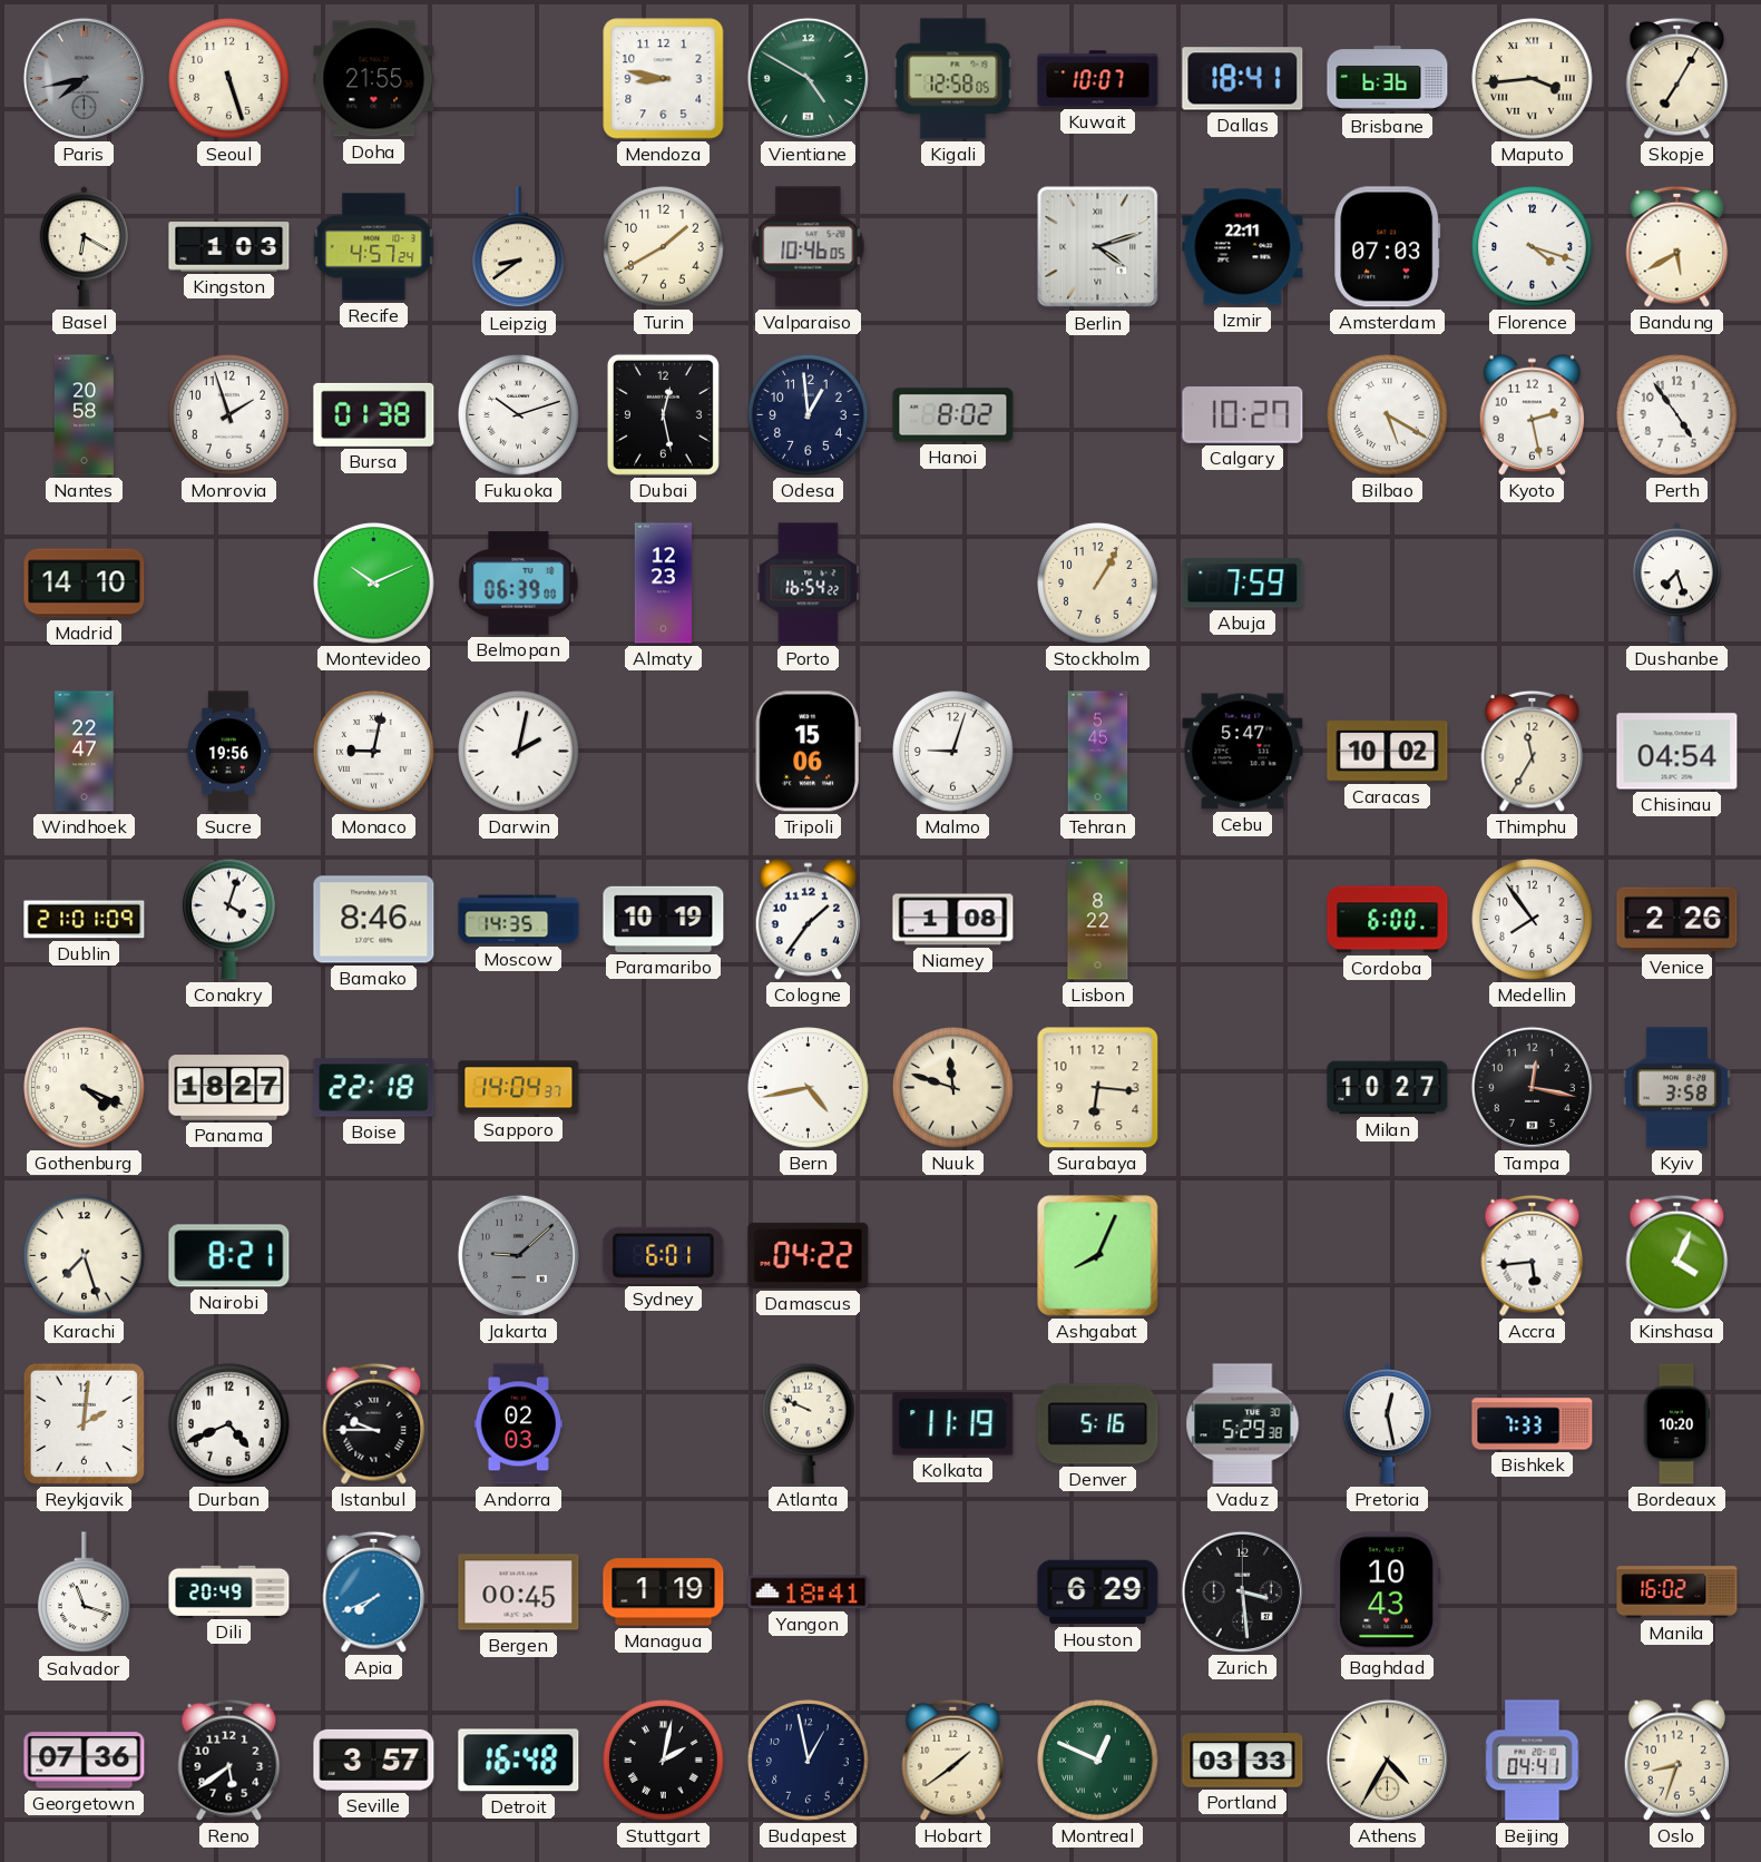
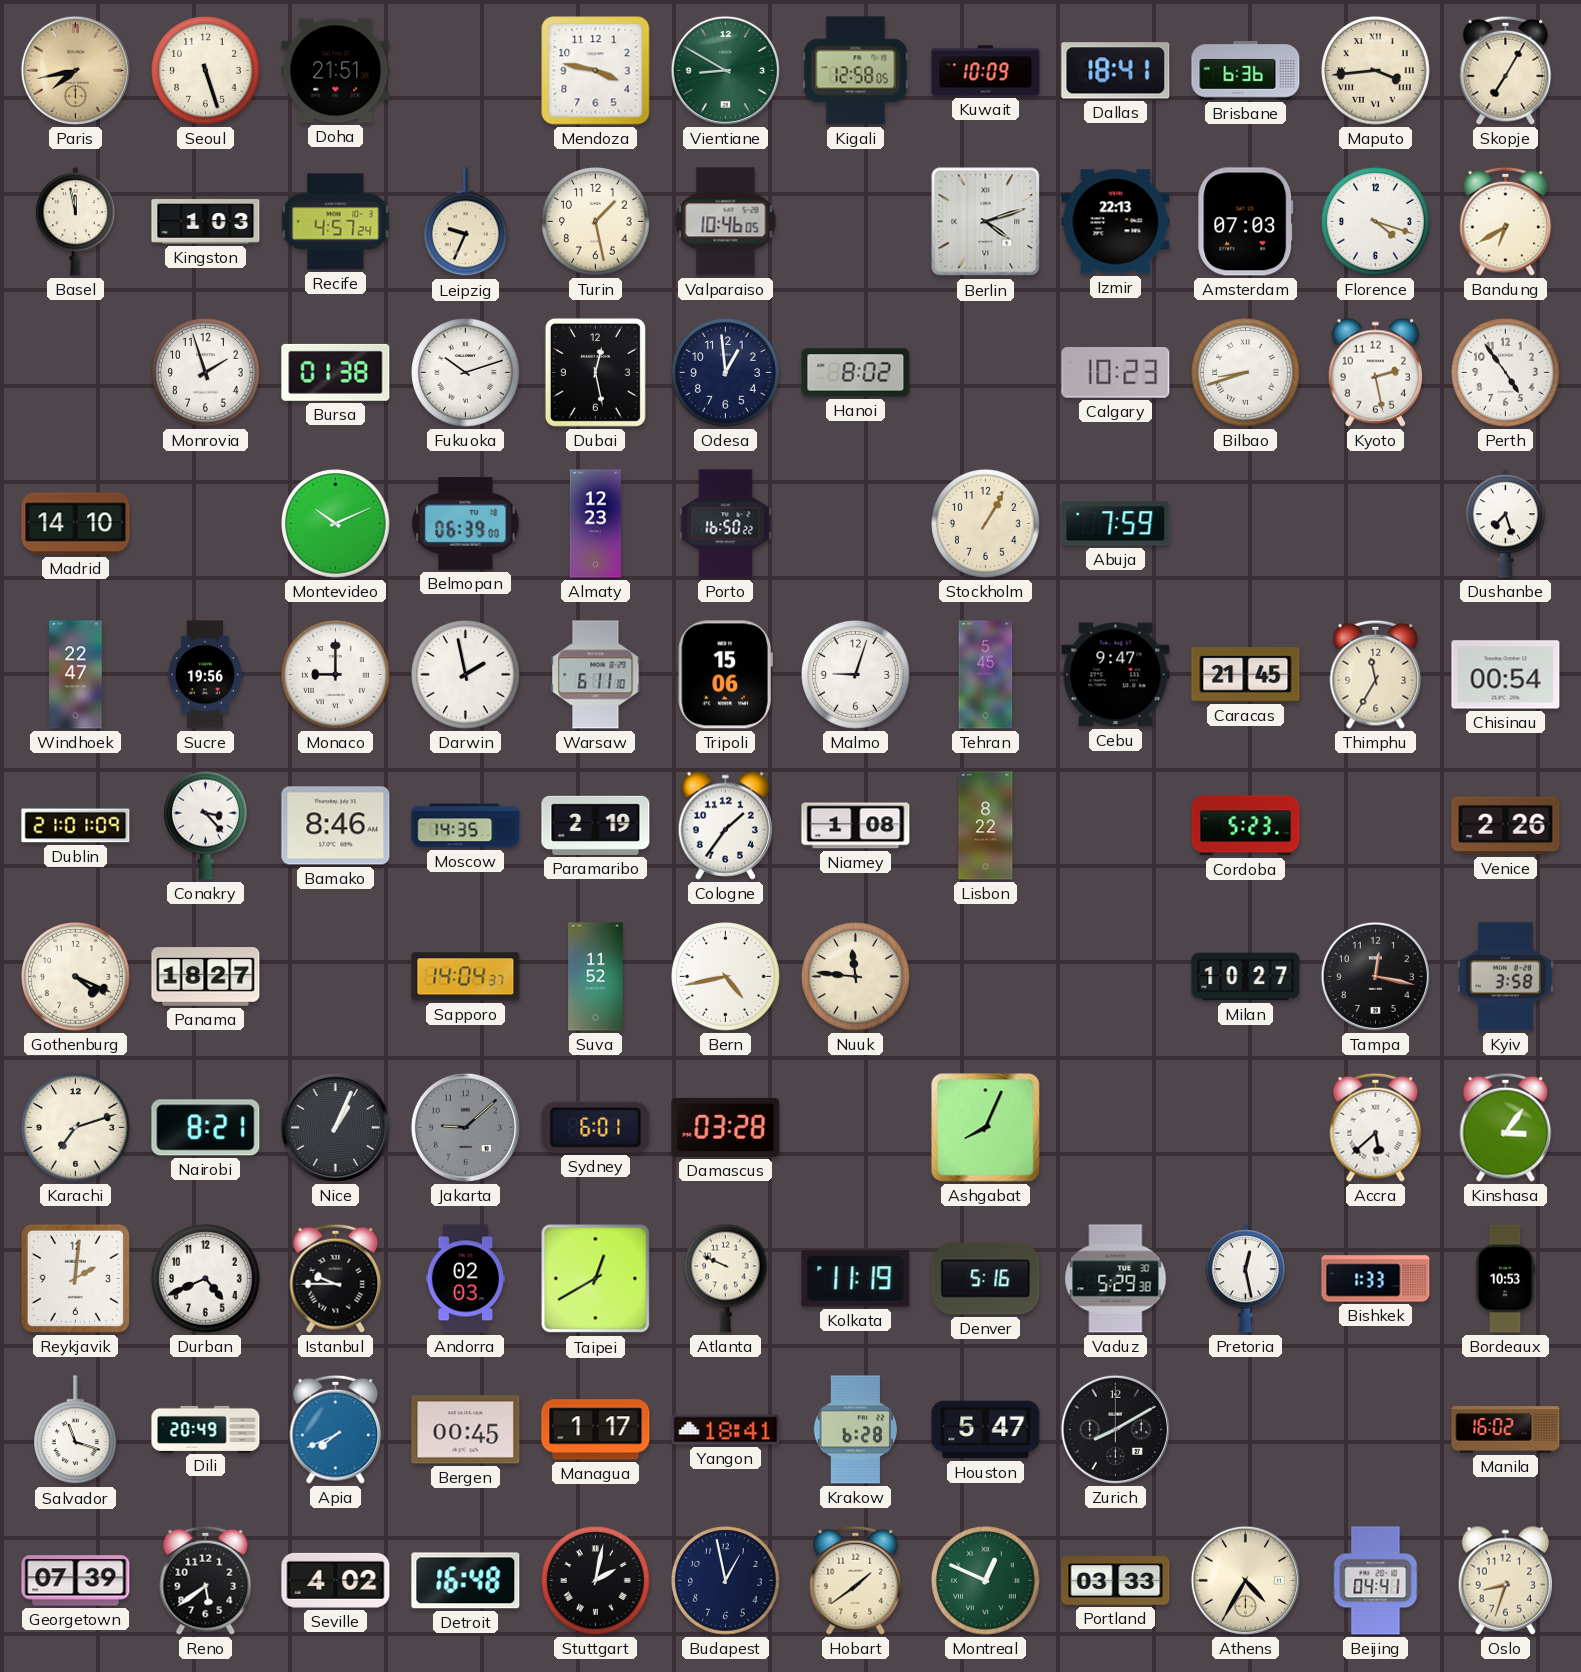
Paris dial: grey -> champagne
Doha: 21:55 -> 21:51
Mendoza: 8:47 -> 3:47
Vientiane: 4:50 -> 8:50
Kuwait: 10:07 -> 10:09
Basel: 6:20 -> 11:58
Leipzig: 8:39 -> 9:34
Turin: 1:40 -> 1:28
Izmir: 22:11 -> 22:13
Bandung: 5:40 -> 6:40
Nantes: 20:58 -> none
Calgary: 10:27 -> 10:23
Bilbao: 5:20 -> 8:42
Porto: 16:54 -> 16:50
Monaco: 9:02 -> 9:00
Darwin: 2:02 -> 1:58
Warsaw: none -> 6:11
Cebu: 5:47 -> 9:47
Caracas: 10:02 -> 21:45
Chisinau: 04:54 -> 00:54
Conakry: 4:03 -> 3:23
Paramaribo: 10:19 -> 2:19
Cordoba: 6:00 -> 5:23
Medellin: 7:54 -> none
Boise: 22:18 -> none
Suva: none -> 11:52
Nuuk: 11:48 -> 11:46
Surabaya: 6:16 -> none
Karachi: 7:27 -> 7:12
Nice: none -> 1:04
Damascus: 04:22 -> 03:28
Accra: 5:44 -> 5:38
Kinshasa: 4:04 -> 3:06
Taipei: none -> 12:40
Bishkek: 7:33 -> 1:33
Bordeaux: 10:20 -> 10:53
Managua: 1:19 -> 1:17
Krakow: none -> 6:28
Houston: 6:29 -> 5:47
Zurich: 3:29 -> 8:10
Baghdad: 10:43 -> none
Georgetown: 07:36 -> 07:39
Seville: 3:57 -> 4:02
